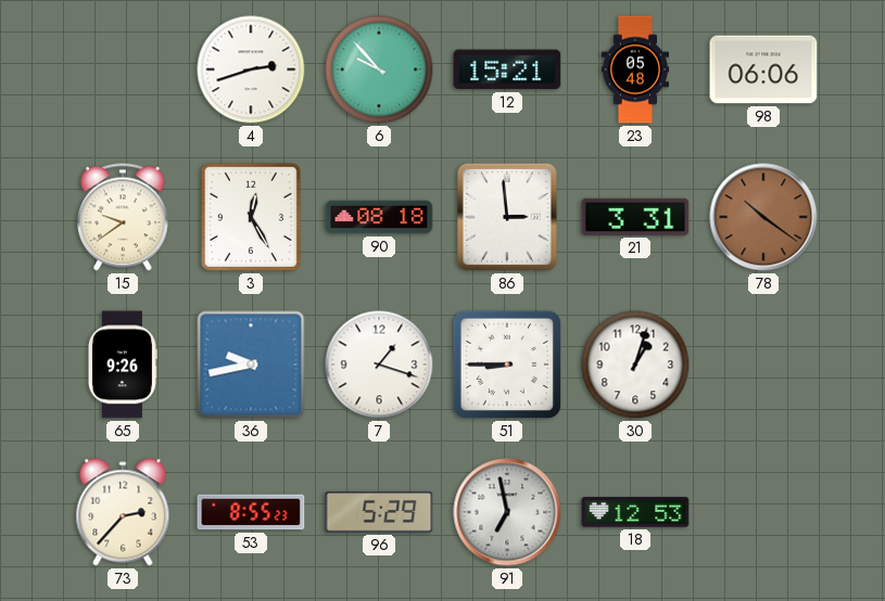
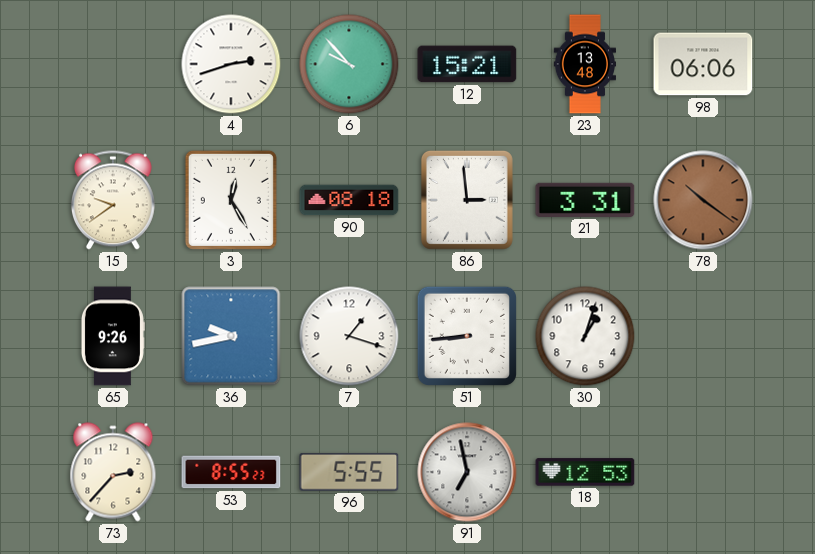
23: 05:48 -> 13:48
51: 8:45 -> 8:44
96: 5:29 -> 5:55
